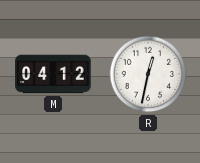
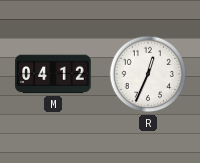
R: 12:32 -> 12:34
